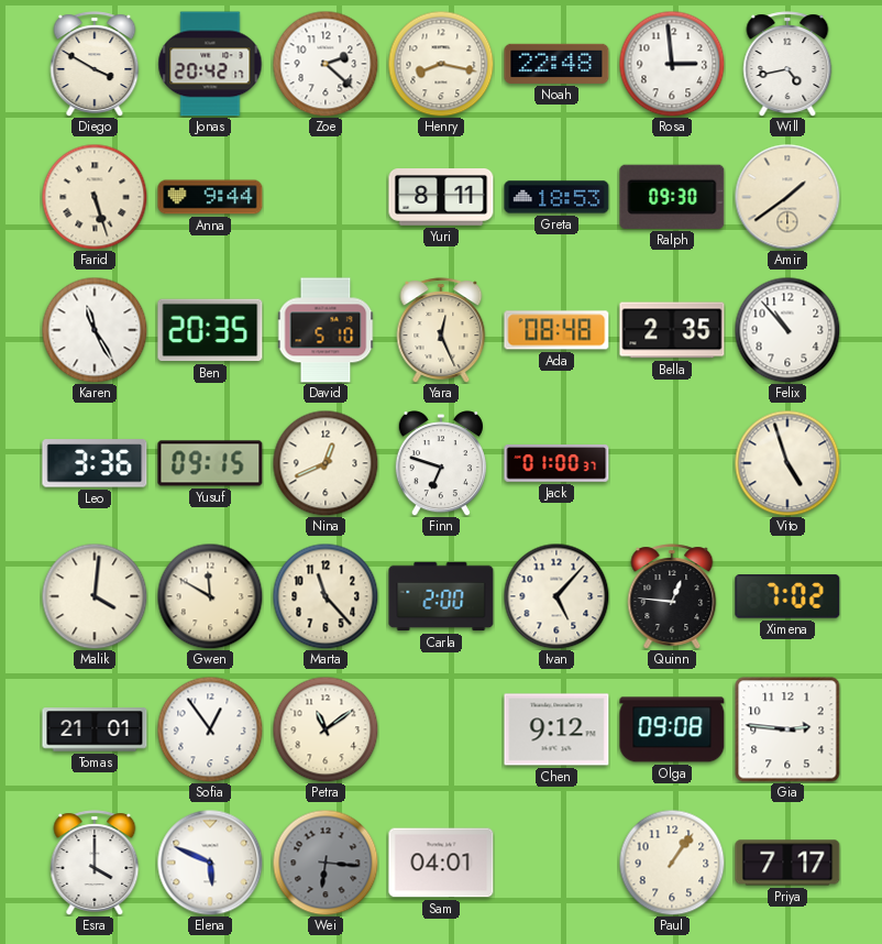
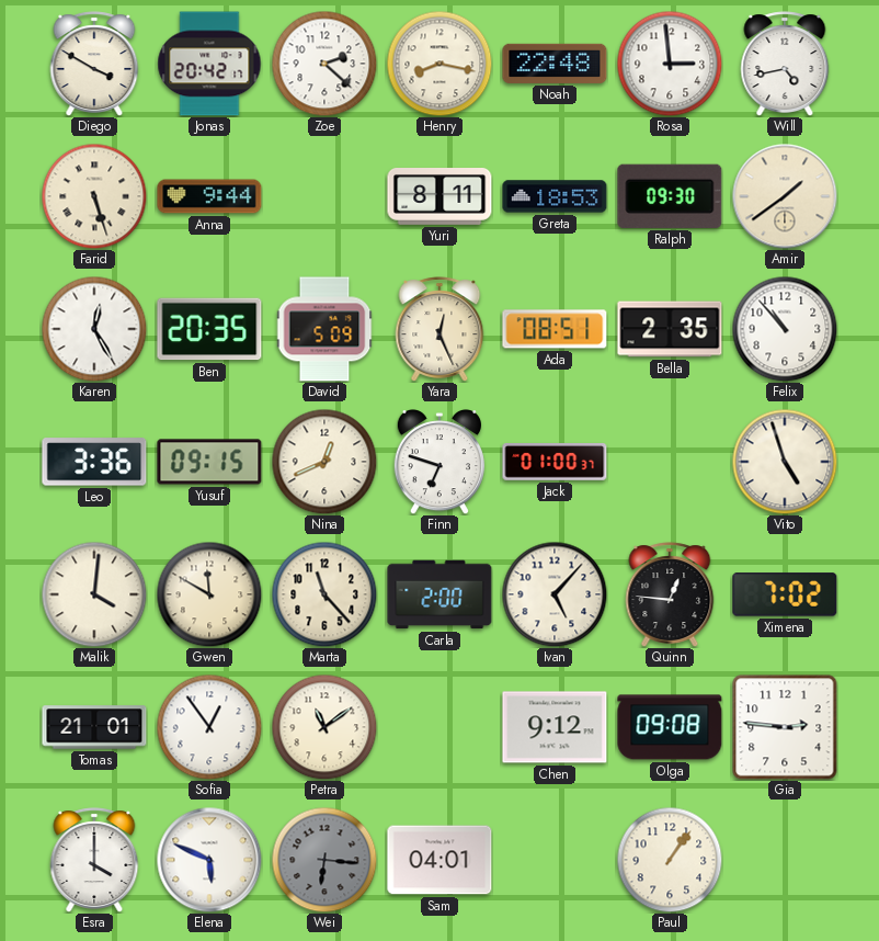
Karen: 11:25 -> 12:25
David: 5:10 -> 5:09
Ada: 08:48 -> 08:51
Priya: 7:17 -> none
